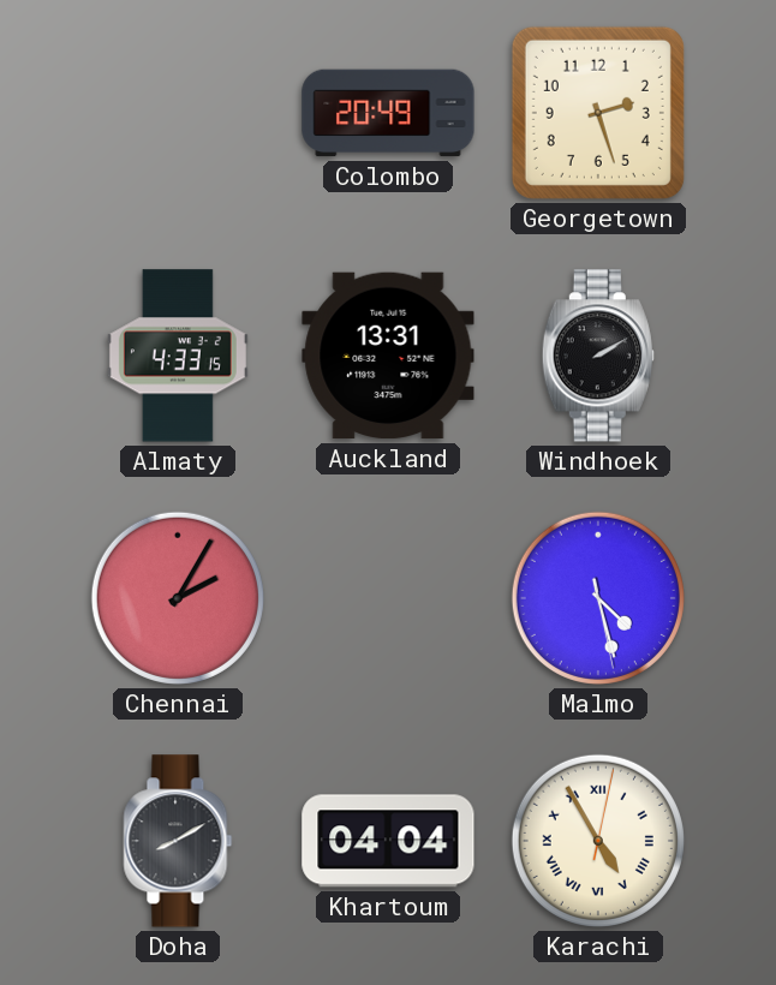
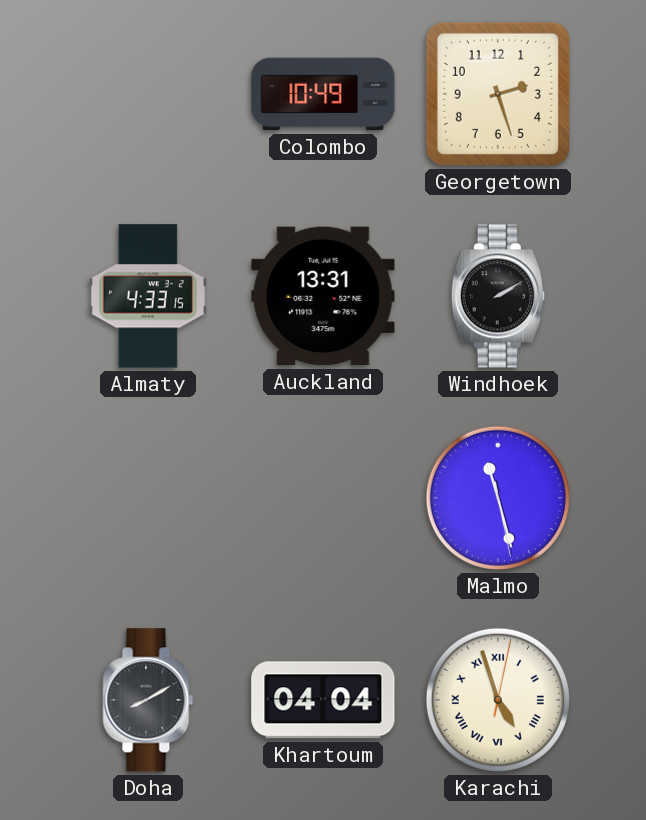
Colombo: 20:49 -> 10:49
Chennai: 2:05 -> none
Malmo: 4:27 -> 11:27
Karachi: 4:55 -> 4:57
